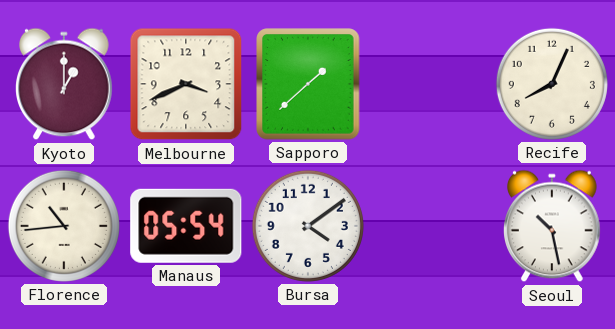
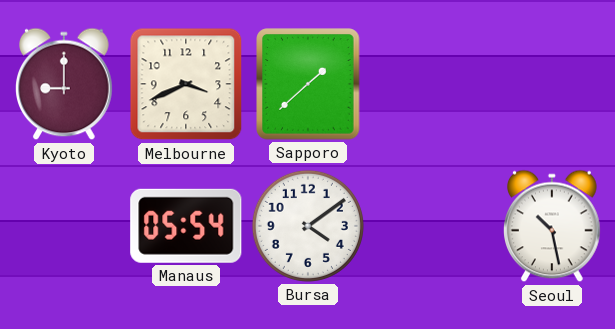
Kyoto: 1:00 -> 9:00
Recife: 8:04 -> none
Florence: 10:44 -> none
